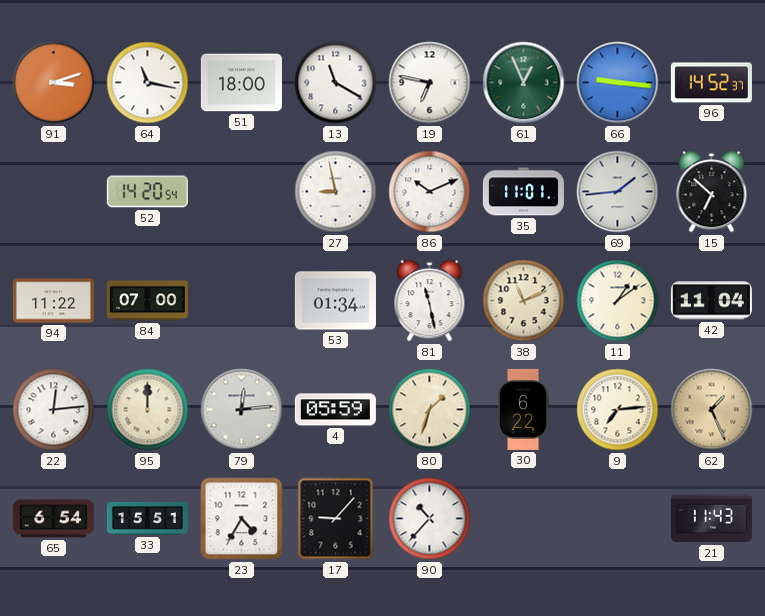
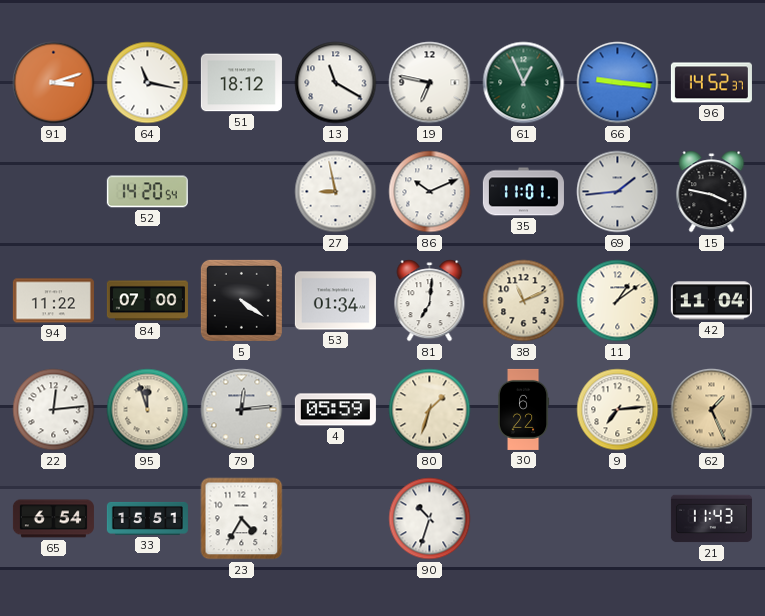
51: 18:00 -> 18:12
15: 6:52 -> 3:47
5: none -> 4:21
81: 11:28 -> 7:01
95: 12:00 -> 11:57
17: 9:07 -> none
90: 10:37 -> 10:33
